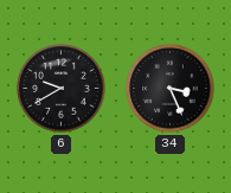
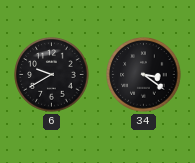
34: 3:26 -> 3:21
